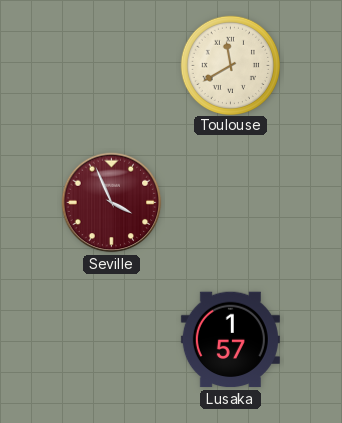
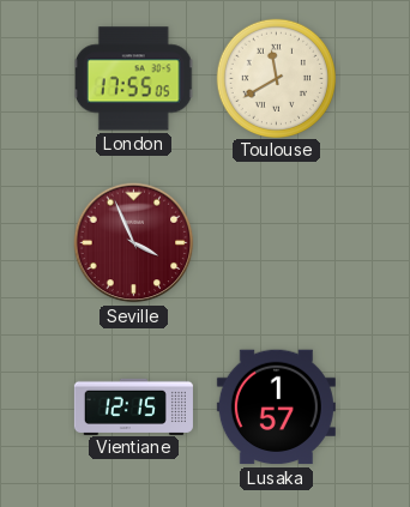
London: none -> 17:55
Vientiane: none -> 12:15
